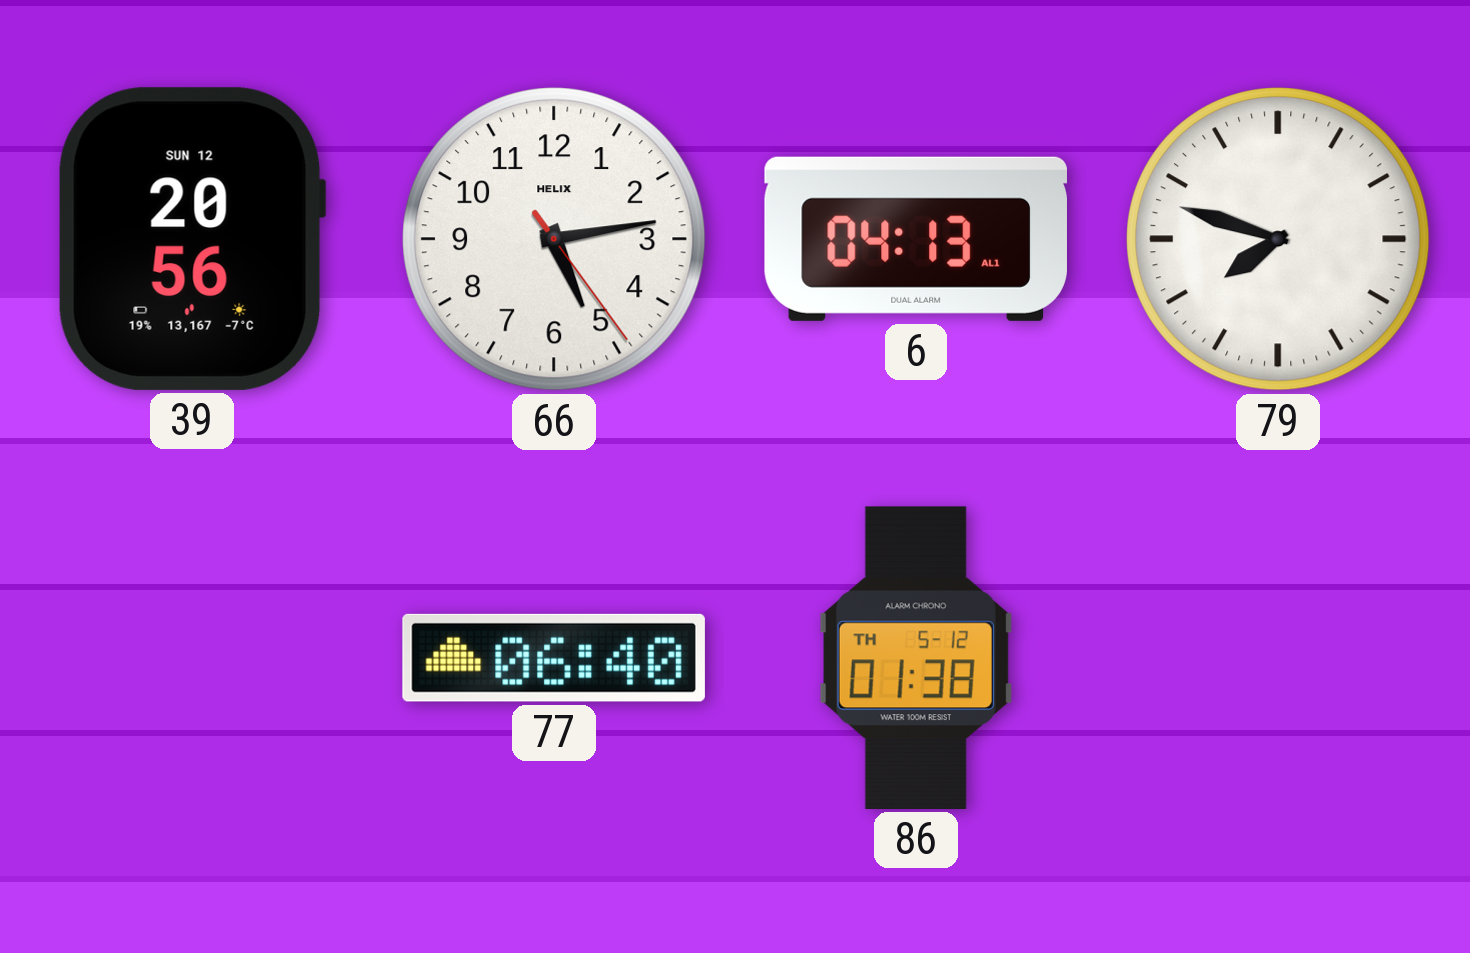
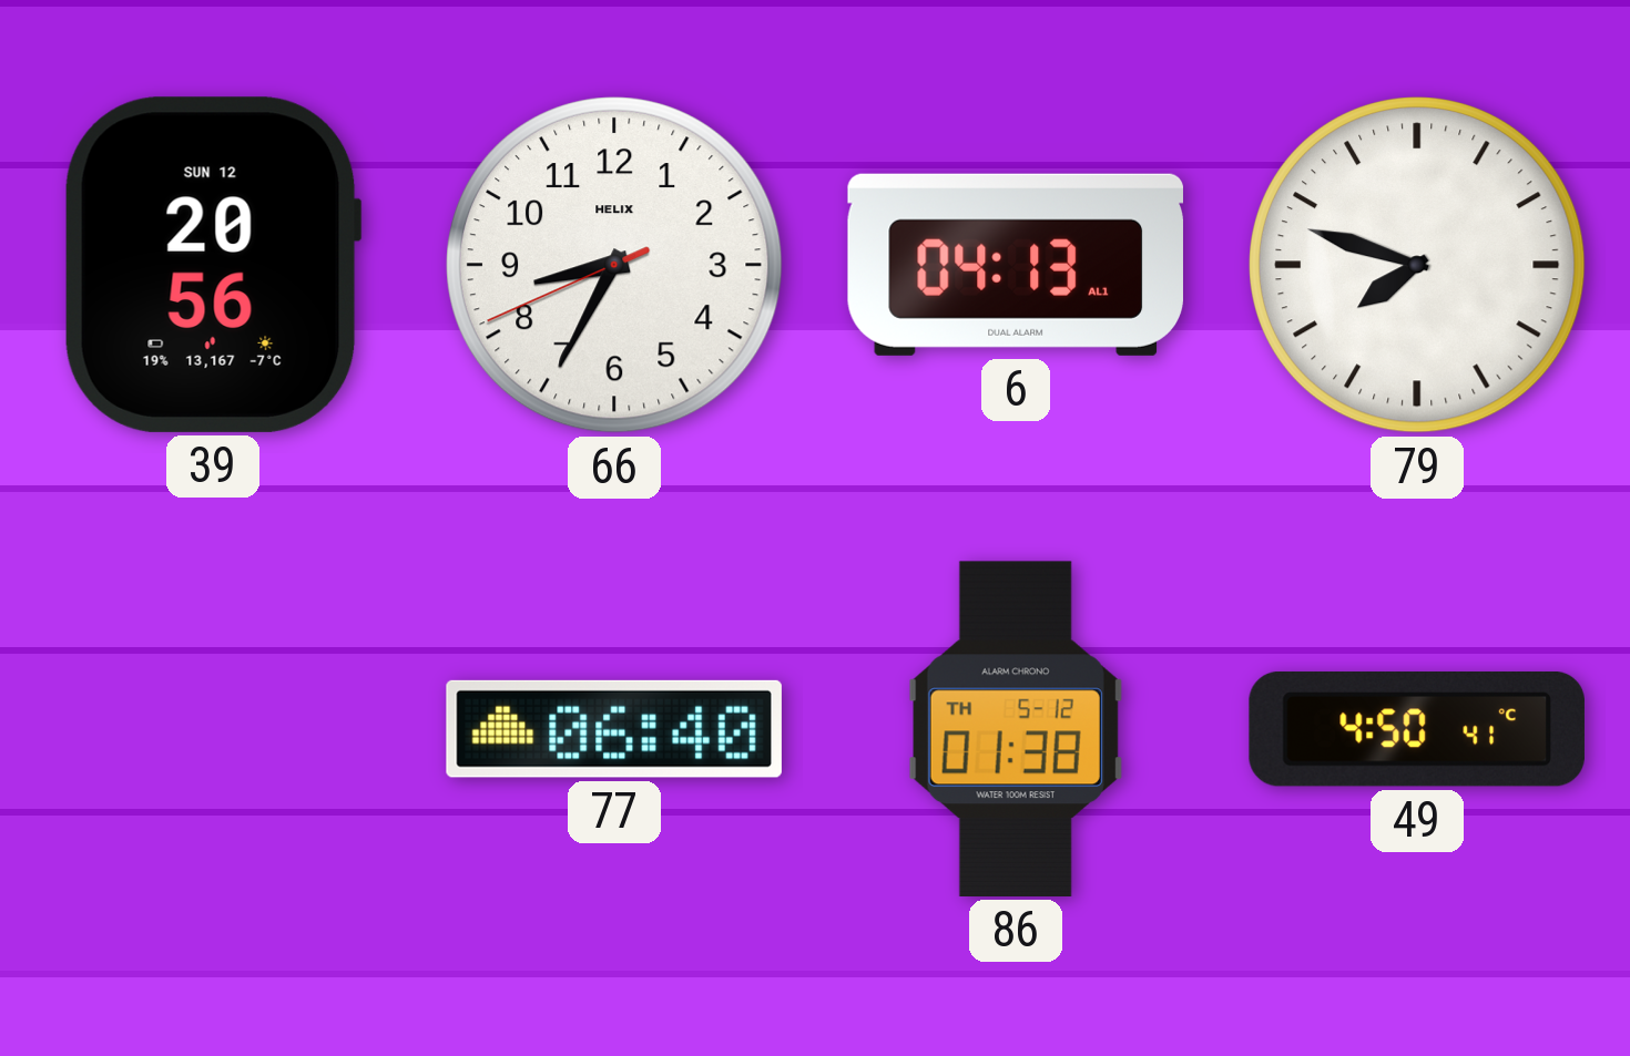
66: 5:13 -> 8:34
49: none -> 4:50
